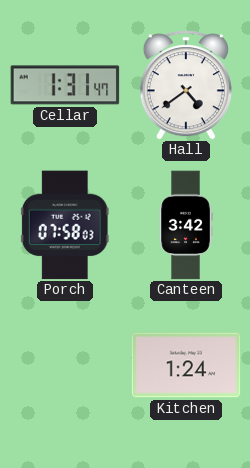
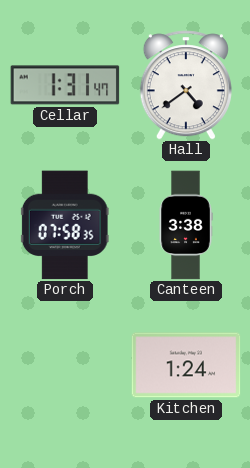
Porch: 07:58:03 -> 07:58:35
Canteen: 3:42 -> 3:38
